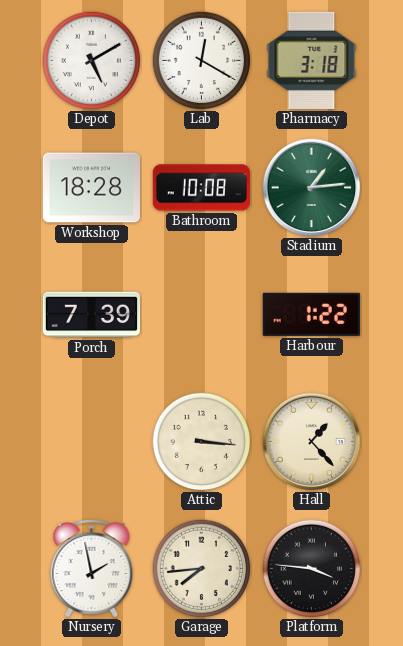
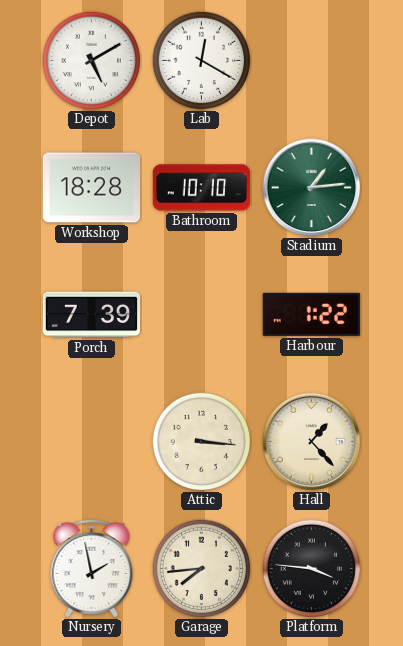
Pharmacy: 3:18 -> none
Bathroom: 10:08 -> 10:10
